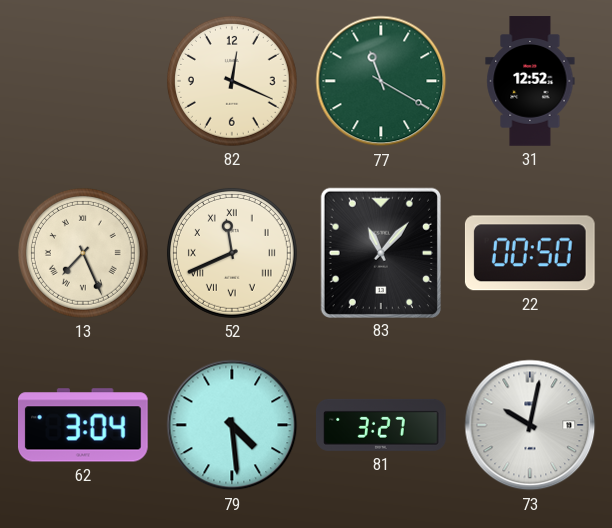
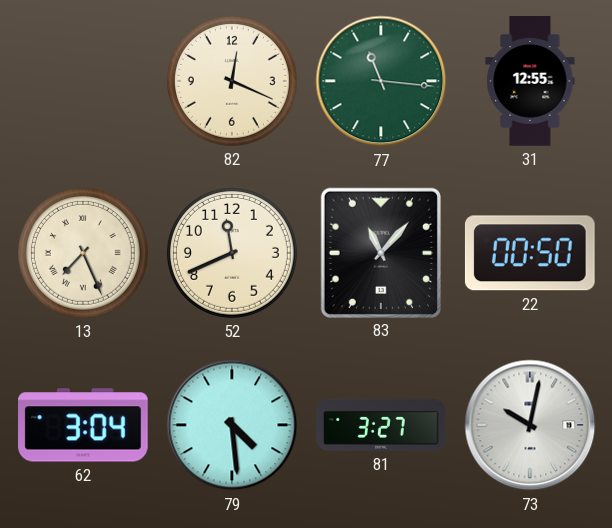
77: 11:20 -> 11:16
31: 12:52 -> 12:55
52 numerals: Roman -> Arabic
